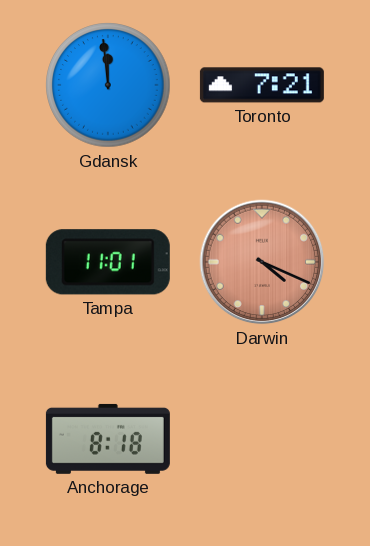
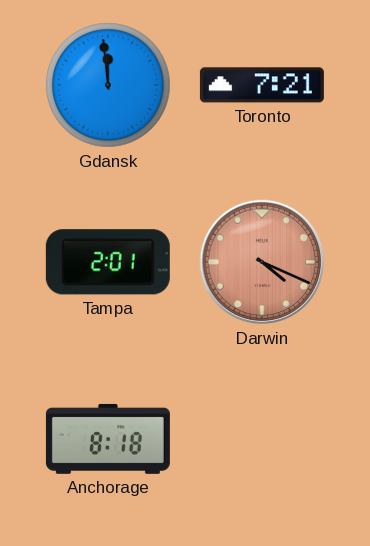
Tampa: 11:01 -> 2:01
